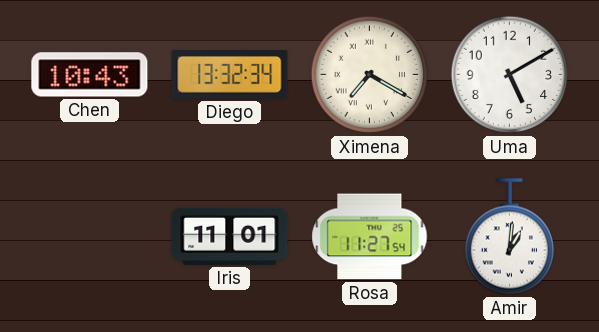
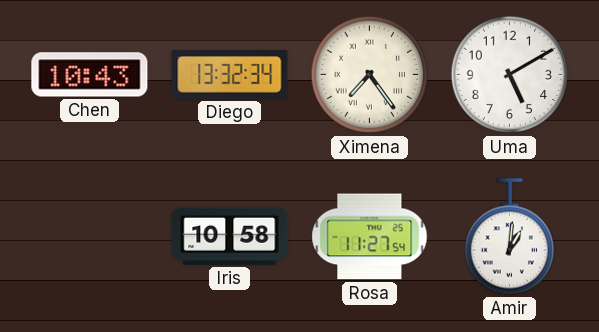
Ximena: 7:20 -> 7:24
Iris: 11:01 -> 10:58
